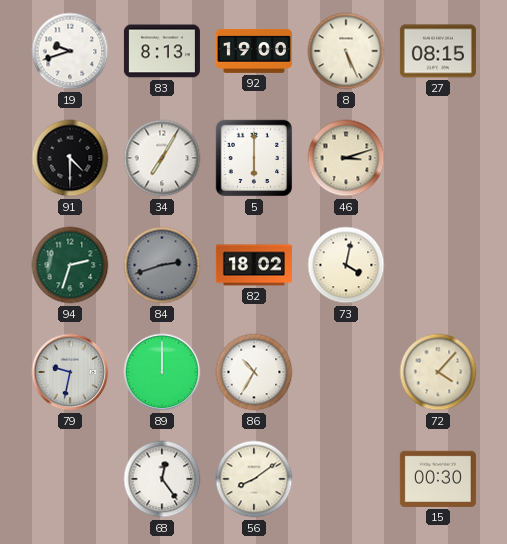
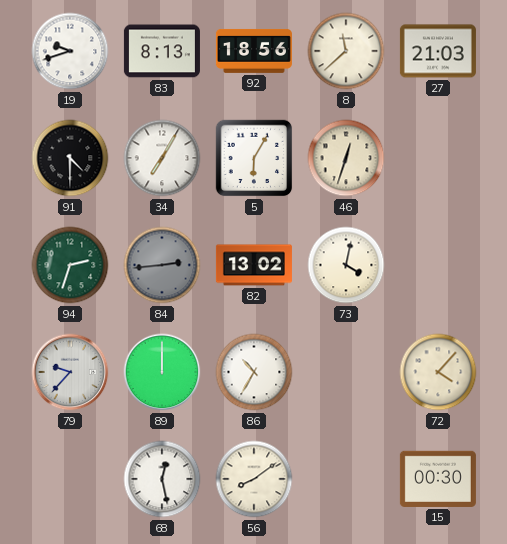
92: 19:00 -> 18:56
8: 5:26 -> 11:38
27: 08:15 -> 21:03
5: 6:00 -> 6:05
46: 3:12 -> 12:33
84: 2:42 -> 2:44
82: 18:02 -> 13:02
79: 9:32 -> 9:37
68: 12:24 -> 12:28
